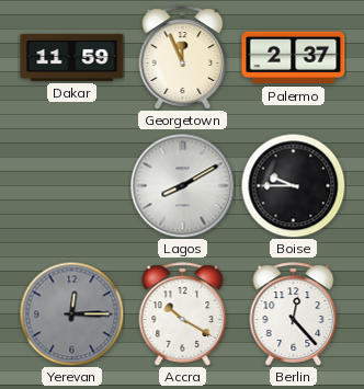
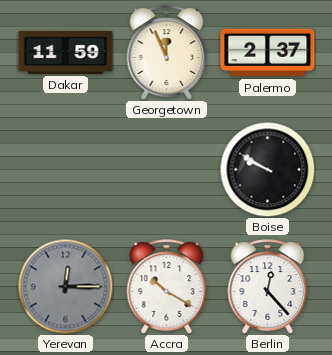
Lagos: 8:10 -> none
Boise: 9:45 -> 9:50
